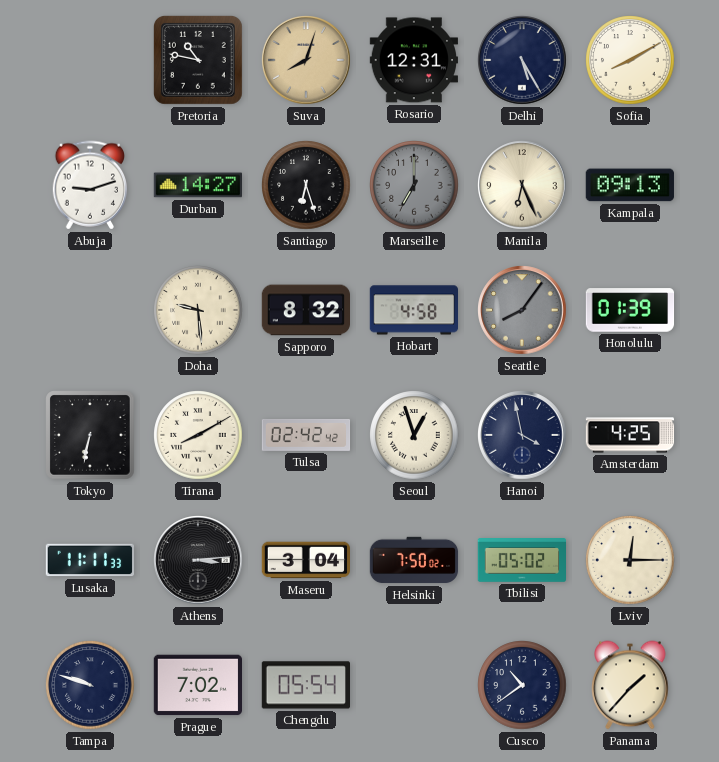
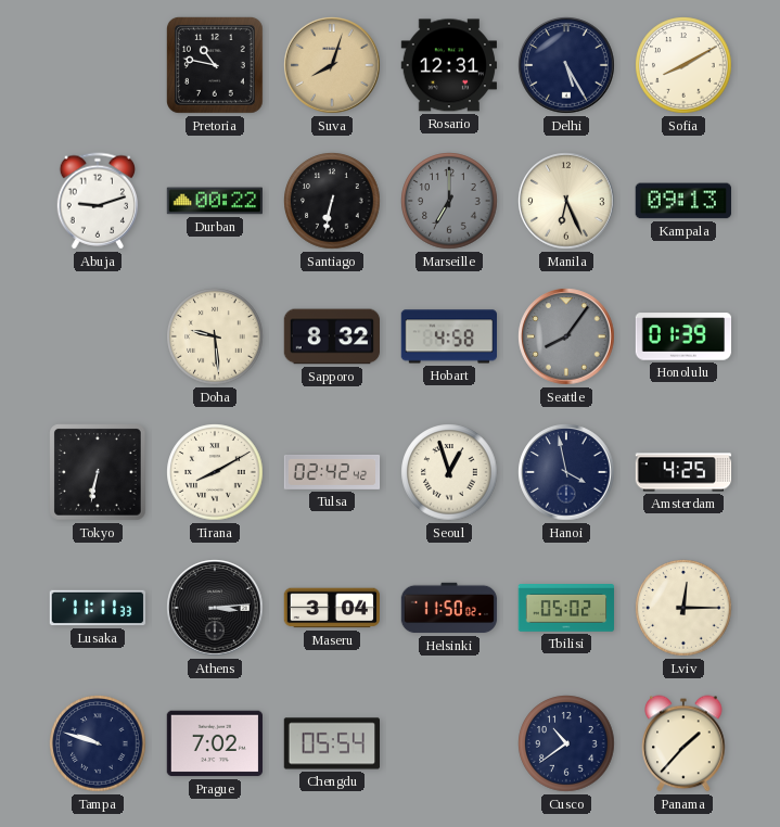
Durban: 14:27 -> 00:22
Santiago: 6:27 -> 6:32
Helsinki: 7:50 -> 11:50
